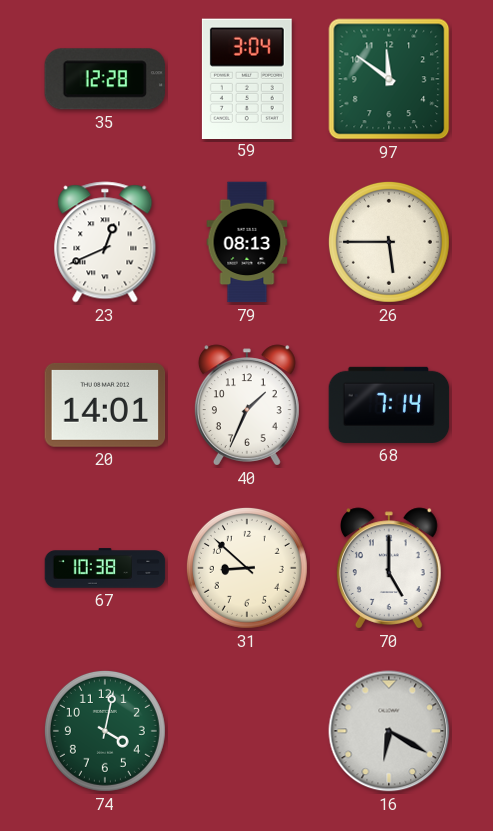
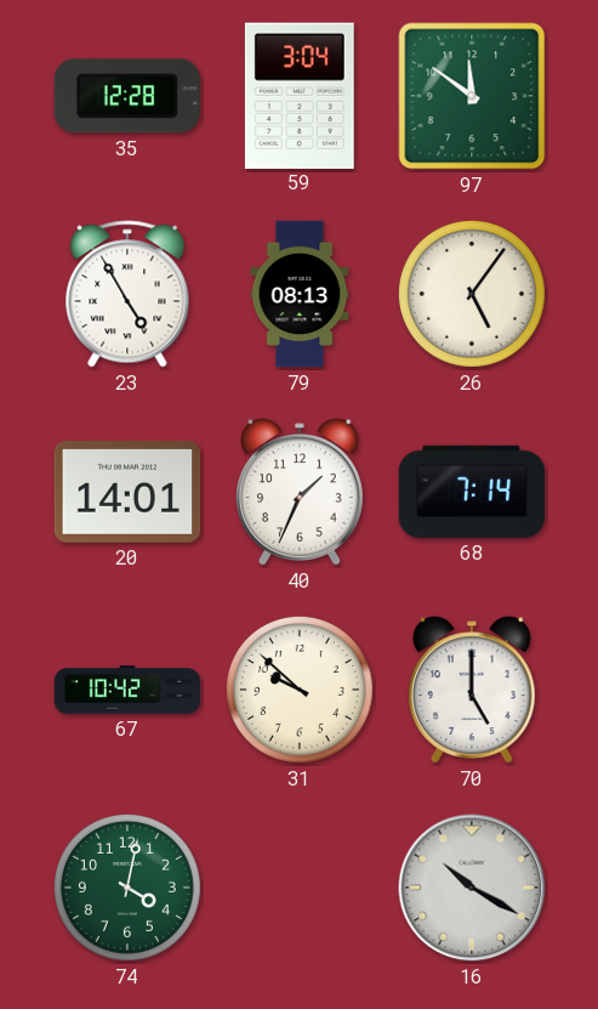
23: 12:41 -> 4:55
26: 5:45 -> 5:06
67: 10:38 -> 10:42
31: 8:52 -> 9:52
16: 6:20 -> 10:20
